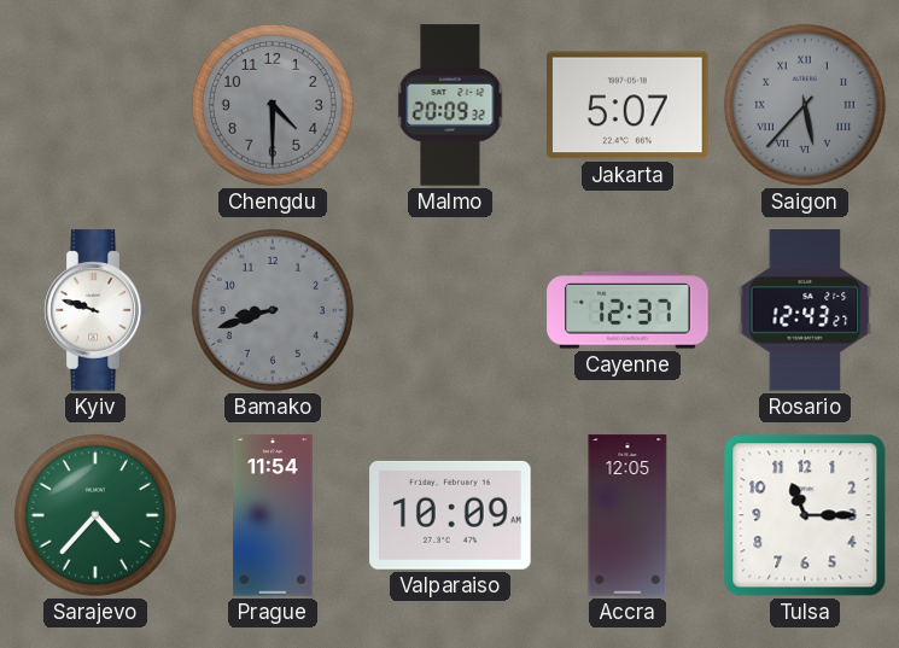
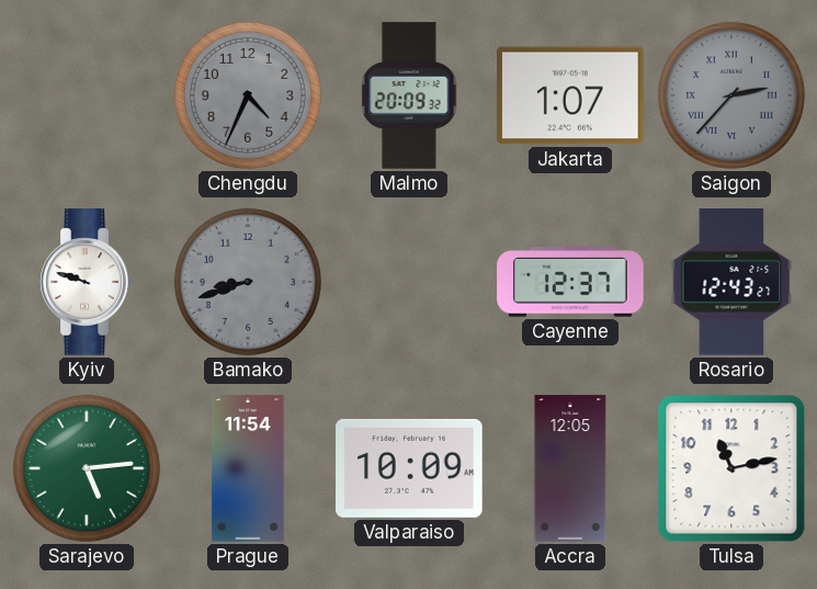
Chengdu: 4:30 -> 4:34
Jakarta: 5:07 -> 1:07
Saigon: 5:37 -> 2:37
Sarajevo: 4:37 -> 5:14
Tulsa: 11:15 -> 11:13
